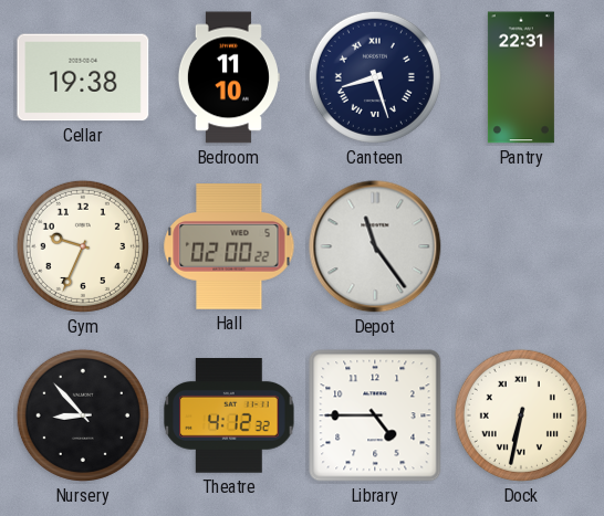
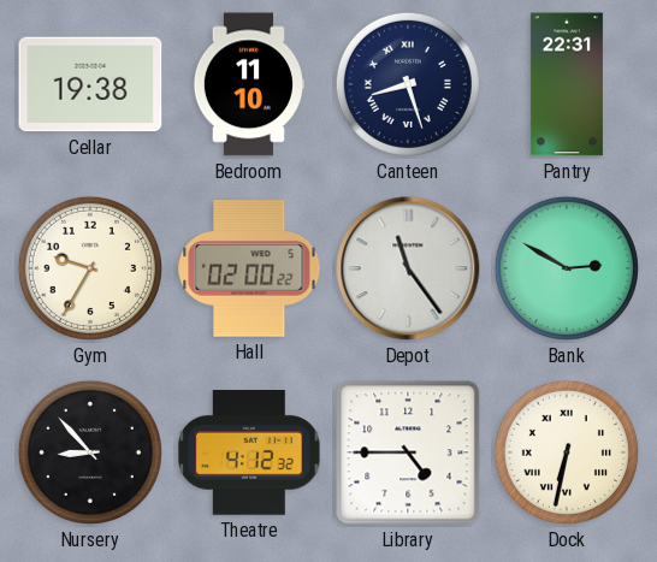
Gym: 9:34 -> 9:35
Bank: none -> 2:50
